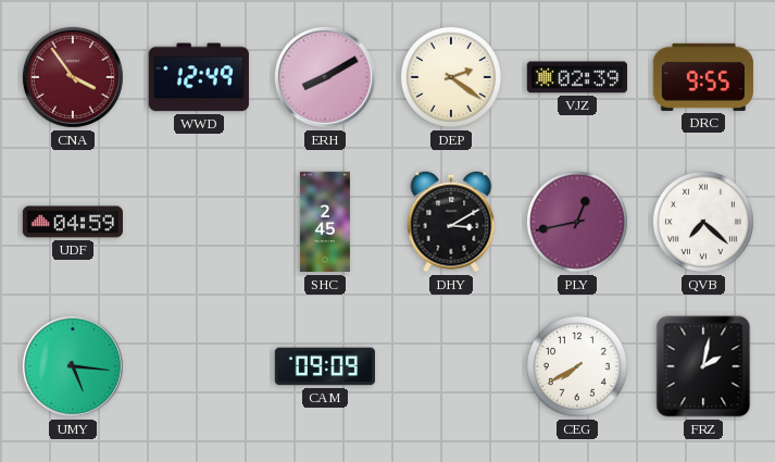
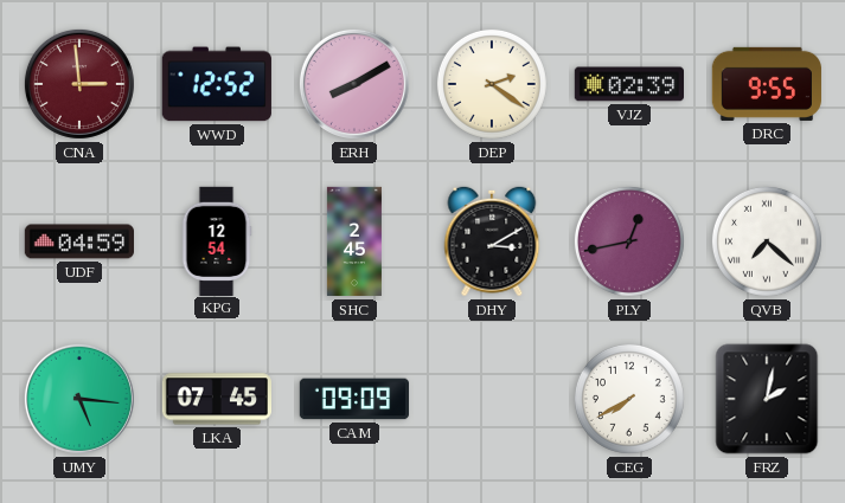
CNA: 3:54 -> 2:59
WWD: 12:49 -> 12:52
KPG: none -> 12:54
LKA: none -> 07:45
